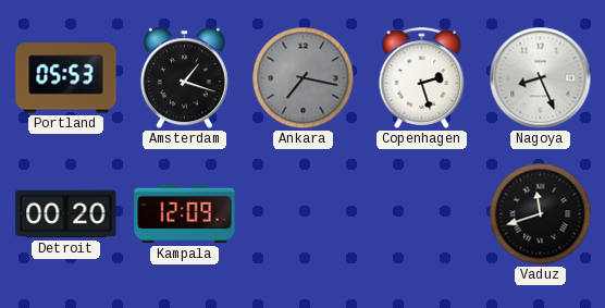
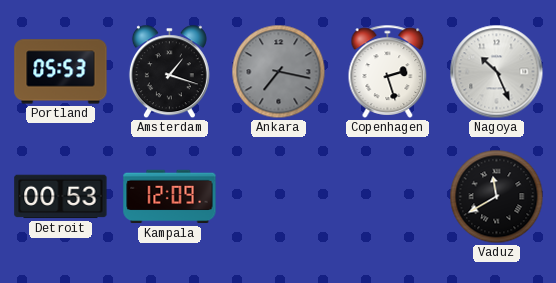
Nagoya: 8:26 -> 10:26
Detroit: 00:20 -> 00:53
Vaduz: 11:42 -> 11:40
